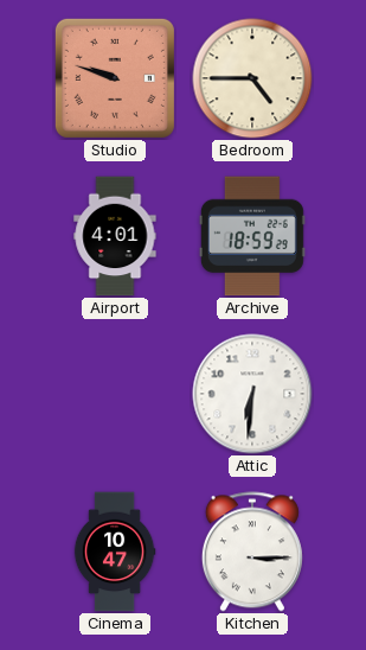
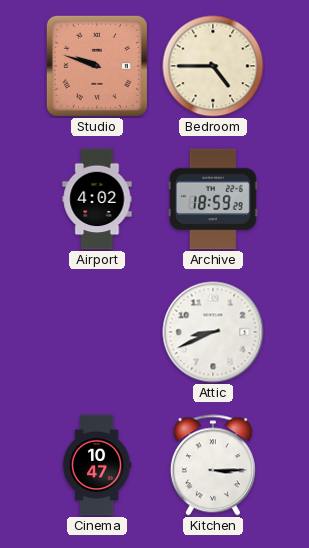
Airport: 4:01 -> 4:02
Attic: 6:31 -> 8:41
